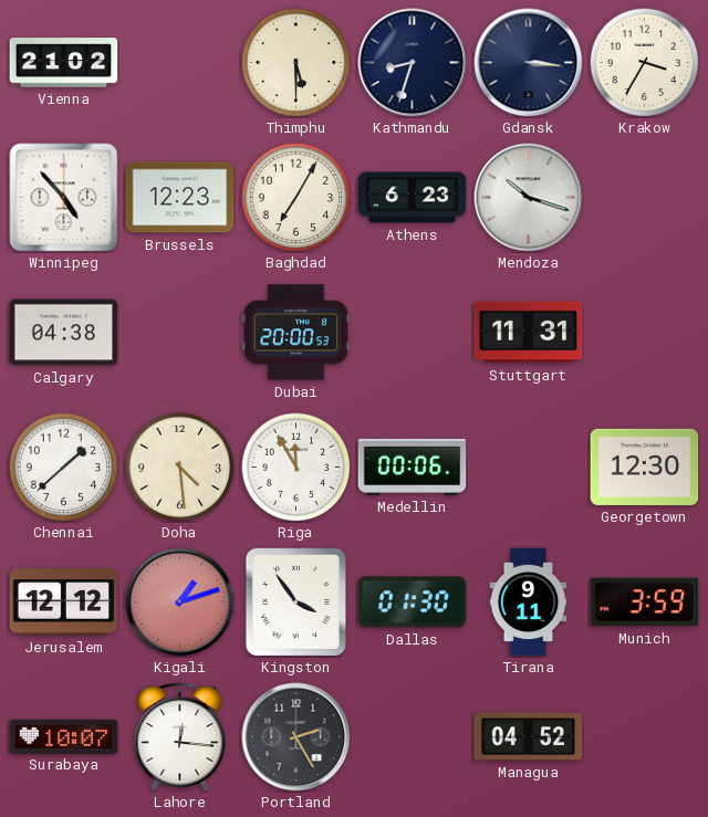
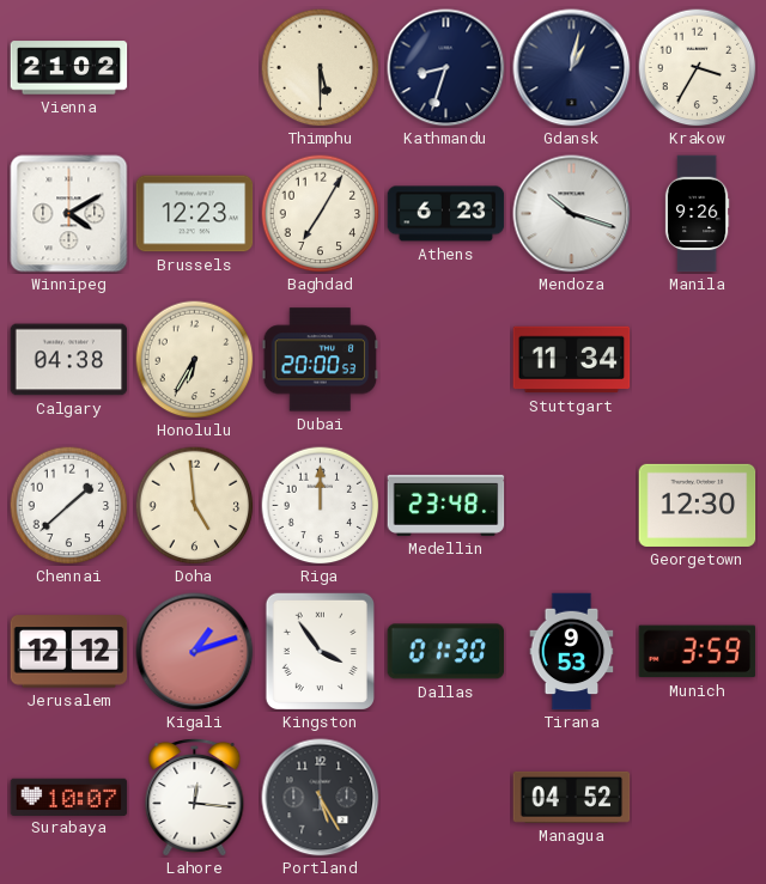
Gdansk: 3:16 -> 1:02
Winnipeg: 4:53 -> 4:10
Manila: none -> 9:26
Honolulu: none -> 6:35
Stuttgart: 11:31 -> 11:34
Doha: 4:29 -> 4:59
Riga: 11:55 -> 12:00
Medellin: 00:06 -> 23:48
Tirana: 9:11 -> 9:53
Portland: 2:25 -> 5:25
